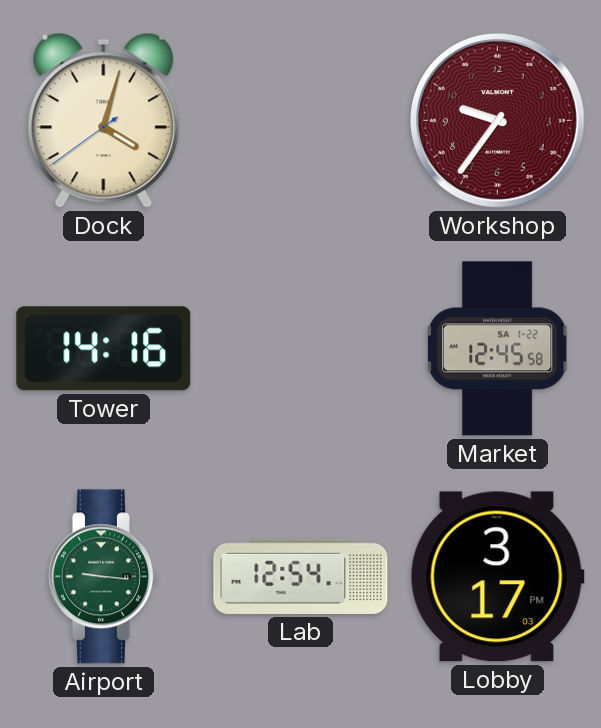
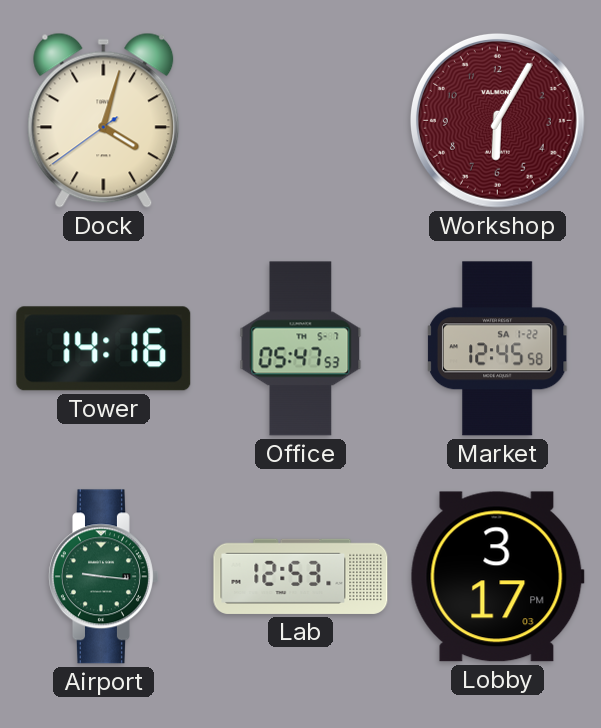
Workshop: 9:36 -> 6:05
Office: none -> 05:47
Lab: 12:54 -> 12:53
